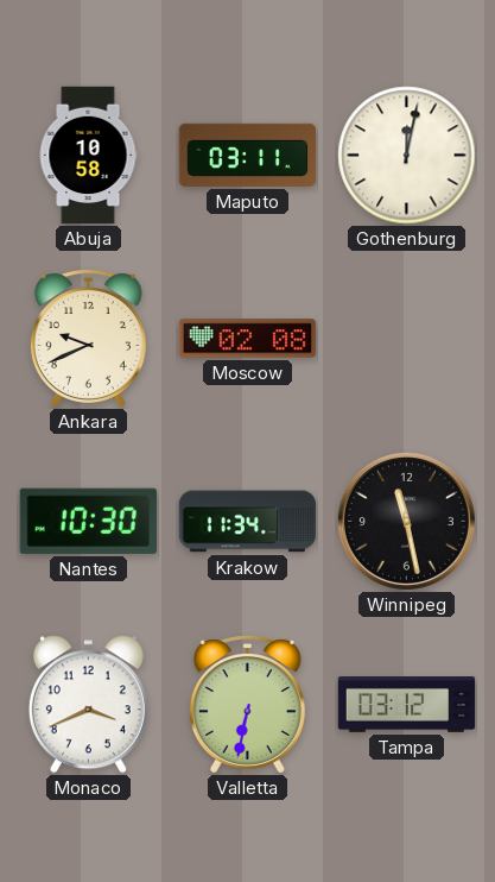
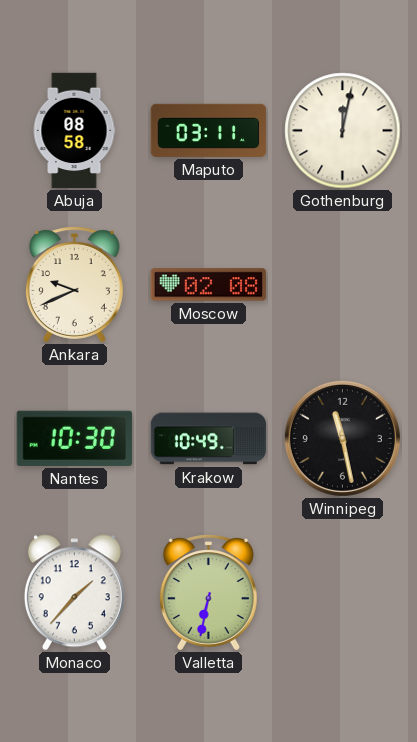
Abuja: 10:58 -> 08:58
Krakow: 11:34 -> 10:49
Monaco: 3:41 -> 1:37
Tampa: 03:12 -> none
